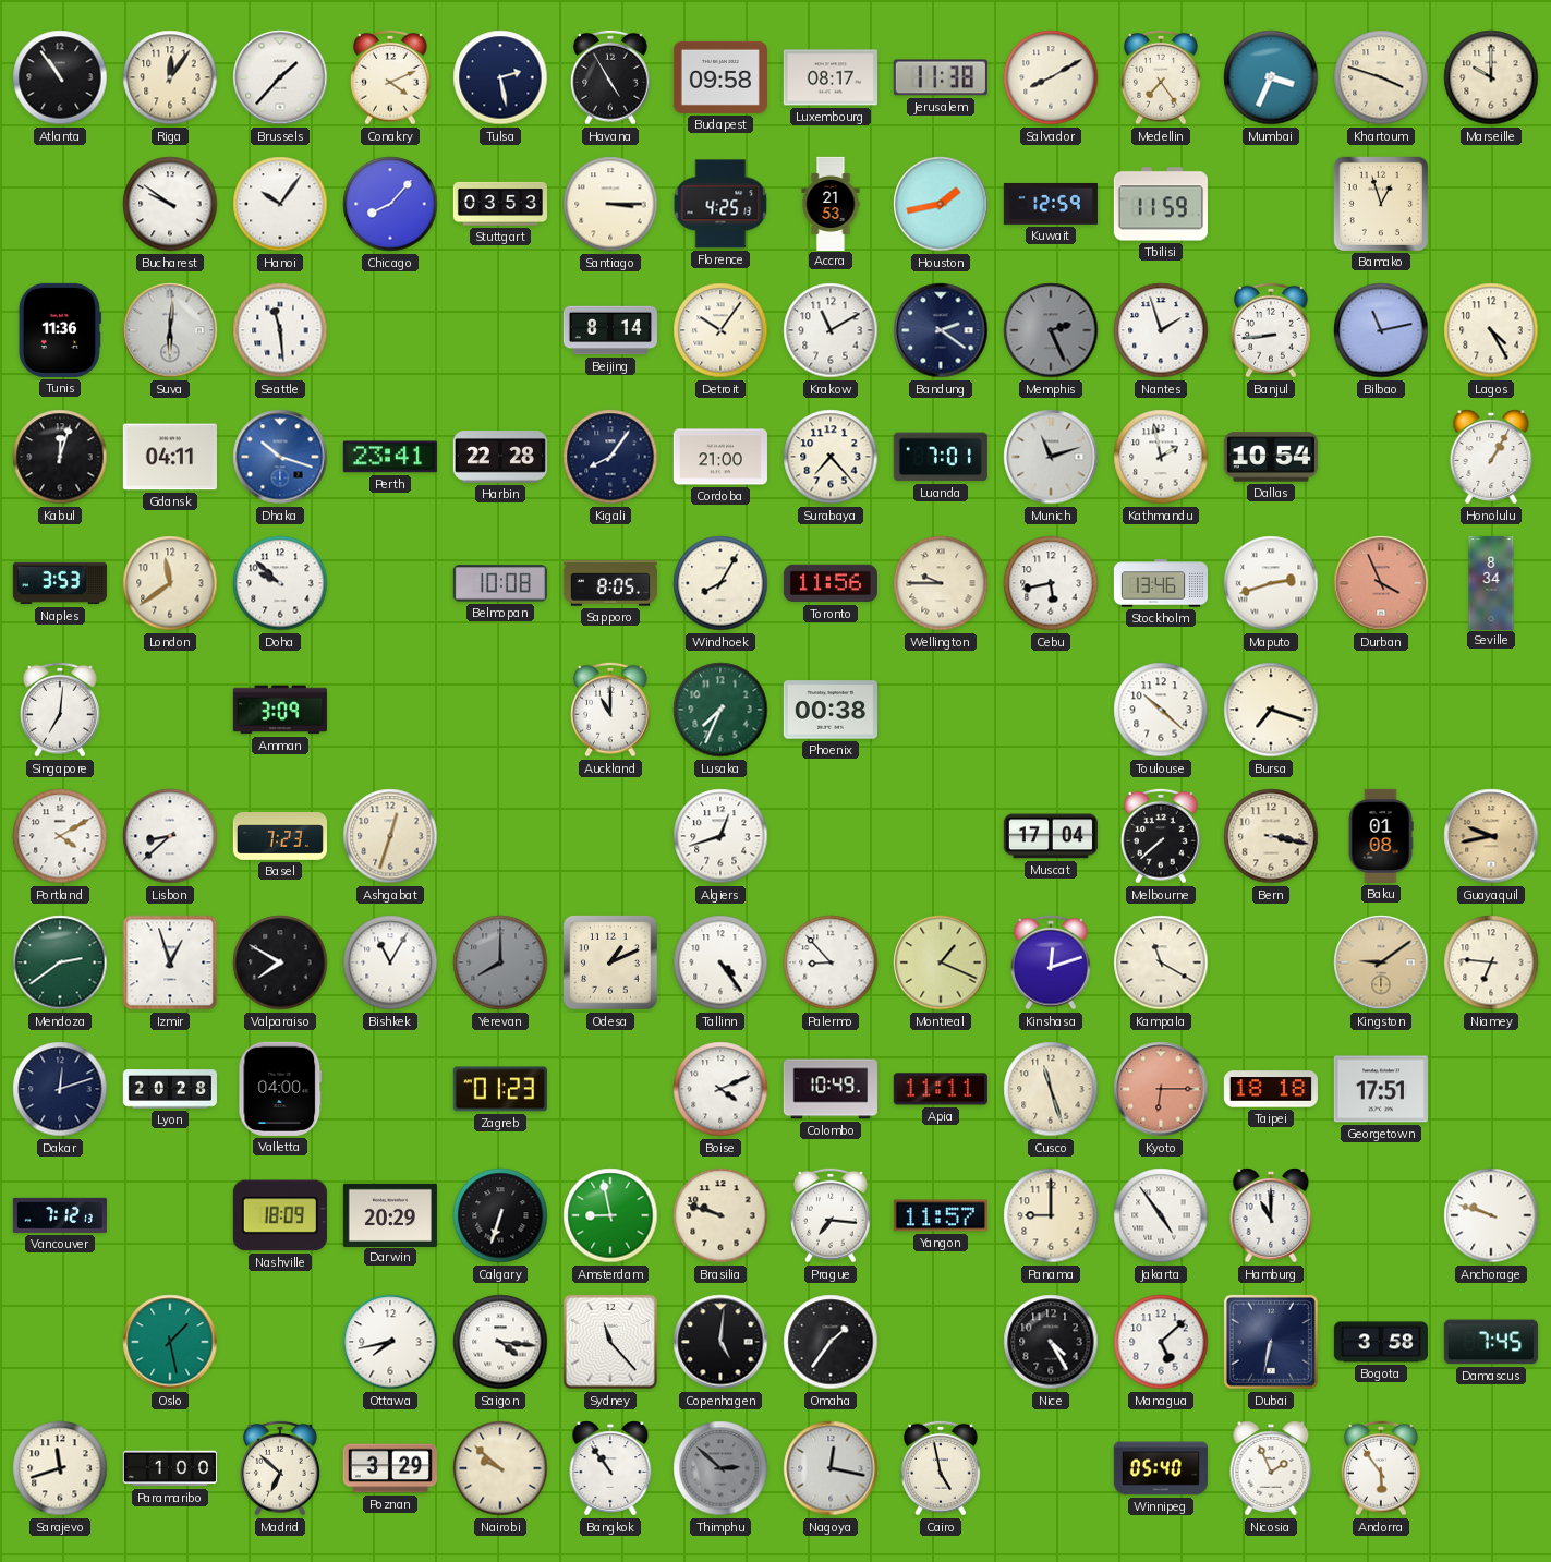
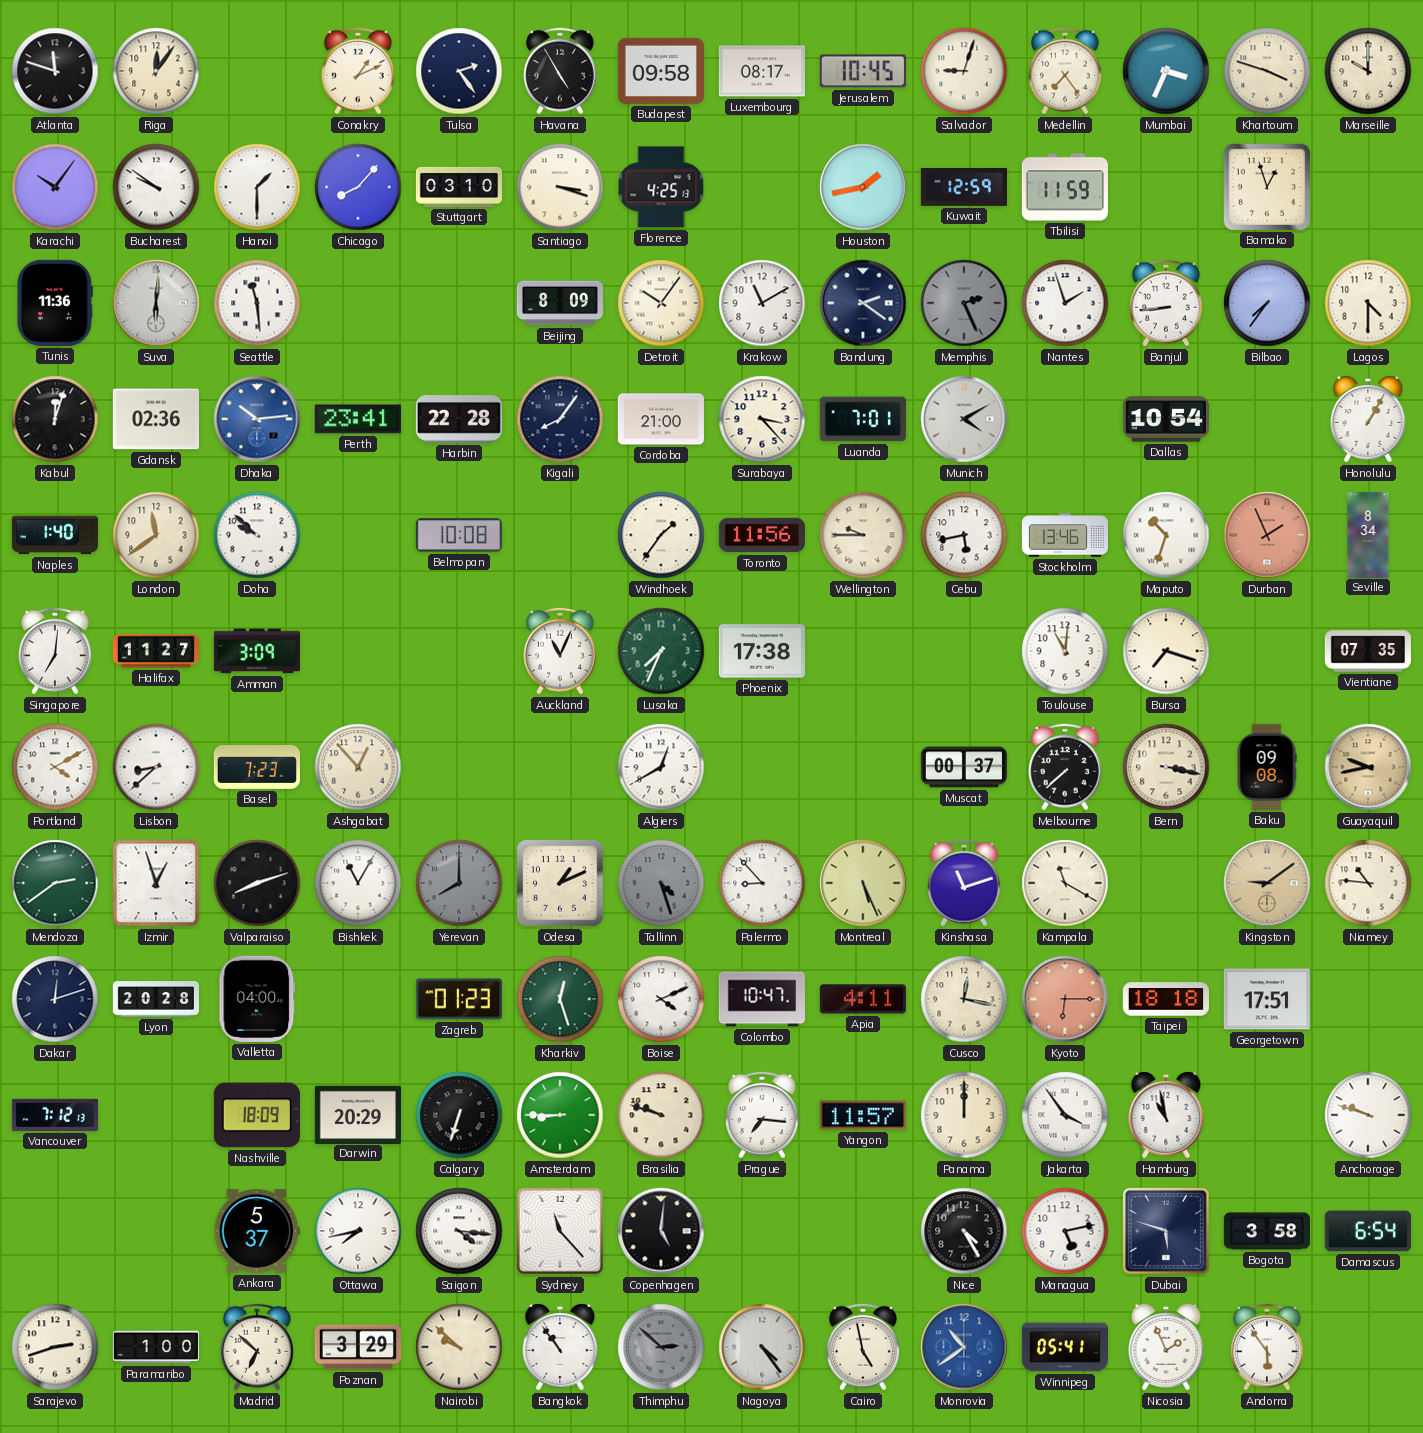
Atlanta: 10:54 -> 11:48
Brussels: 1:37 -> none
Conakry: 4:11 -> 1:11
Tulsa: 2:28 -> 2:24
Jerusalem: 11:38 -> 10:45
Salvador: 8:10 -> 9:03
Karachi: none -> 10:06
Hanoi: 10:06 -> 1:30
Stuttgart: 03:53 -> 03:10
Santiago: 3:15 -> 3:18
Accra: 21:53 -> none
Beijing: 8:14 -> 8:09
Bilbao: 11:13 -> 7:36
Lagos: 4:25 -> 4:30
Gdansk: 04:11 -> 02:36
Dhaka: 10:18 -> 10:14
Surabaya: 7:23 -> 3:23
Munich: 11:12 -> 4:10
Kathmandu: 1:58 -> none
Naples: 3:53 -> 1:40
Sapporo: 8:05 -> none
Windhoek: 8:05 -> 1:36
Maputo: 2:42 -> 10:33
Durban: 3:56 -> 1:56
Halifax: none -> 11:27
Auckland: 11:00 -> 11:04
Phoenix: 00:38 -> 17:38
Toulouse: 10:22 -> 11:01
Vientiane: none -> 07:35
Ashgabat: 12:33 -> 12:53
Algiers: 12:42 -> 12:40
Muscat: 17:04 -> 00:37
Baku: 01:08 -> 09:08
Valparaiso: 7:50 -> 8:12
Tallinn: 4:24 -> 4:27
Tallinn dial: white -> grey
Montreal: 1:19 -> 5:26
Kinshasa: 12:12 -> 11:12
Niamey: 6:46 -> 10:46
Kharkiv: none -> 12:27
Colombo: 10:49 -> 10:47
Apia: 11:11 -> 4:11
Cusco: 11:27 -> 12:17
Amsterdam: 8:58 -> 8:45
Panama: 9:00 -> 12:00
Jakarta: 4:54 -> 3:54
Hamburg: 11:00 -> 10:58
Oslo: 1:28 -> none
Ankara: none -> 5:37
Omaha: 1:36 -> none
Managua: 5:08 -> 5:13
Dubai: 6:32 -> 5:48
Damascus: 7:45 -> 6:54
Sarajevo: 11:42 -> 2:42
Nagoya: 12:17 -> 4:24
Monrovia: none -> 10:39
Winnipeg: 05:40 -> 05:41
